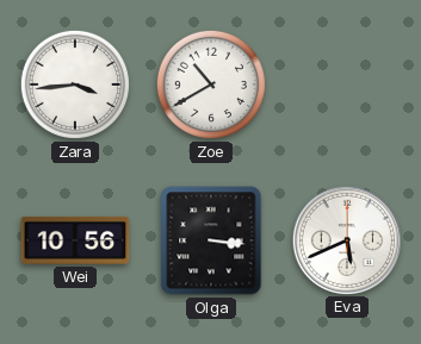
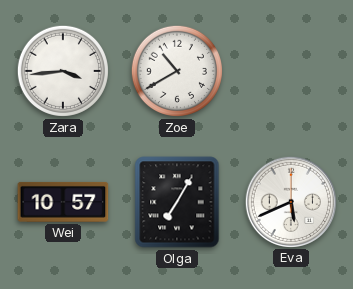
Wei: 10:56 -> 10:57
Olga: 3:16 -> 7:05
